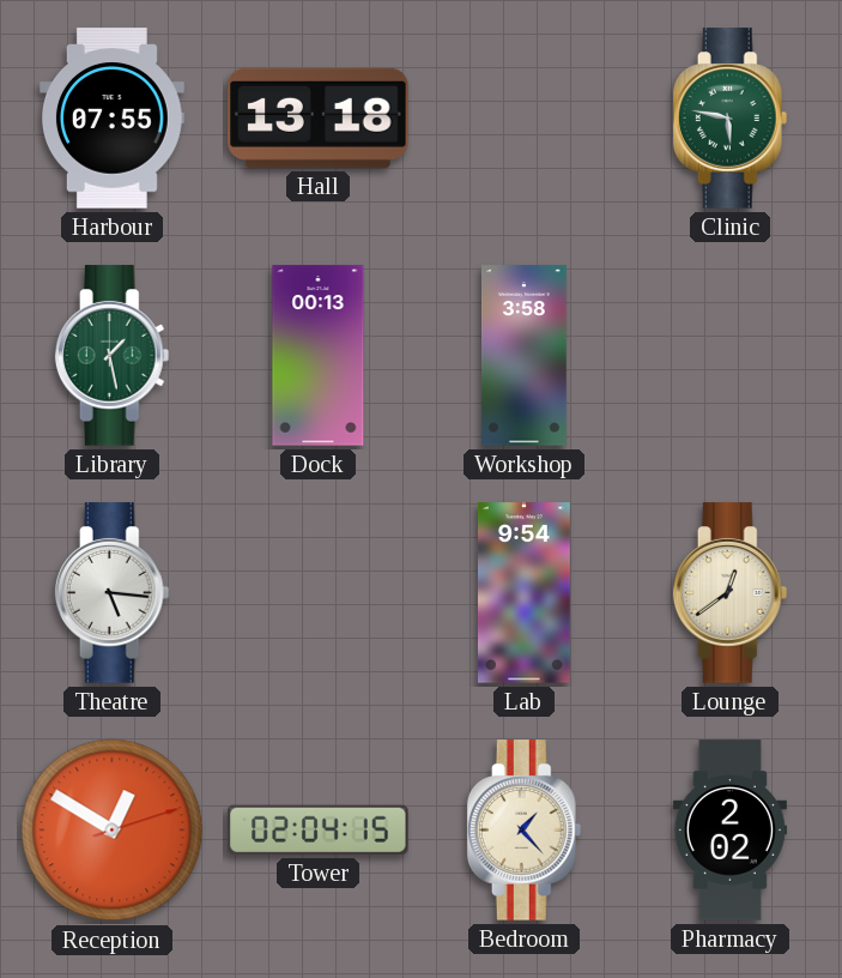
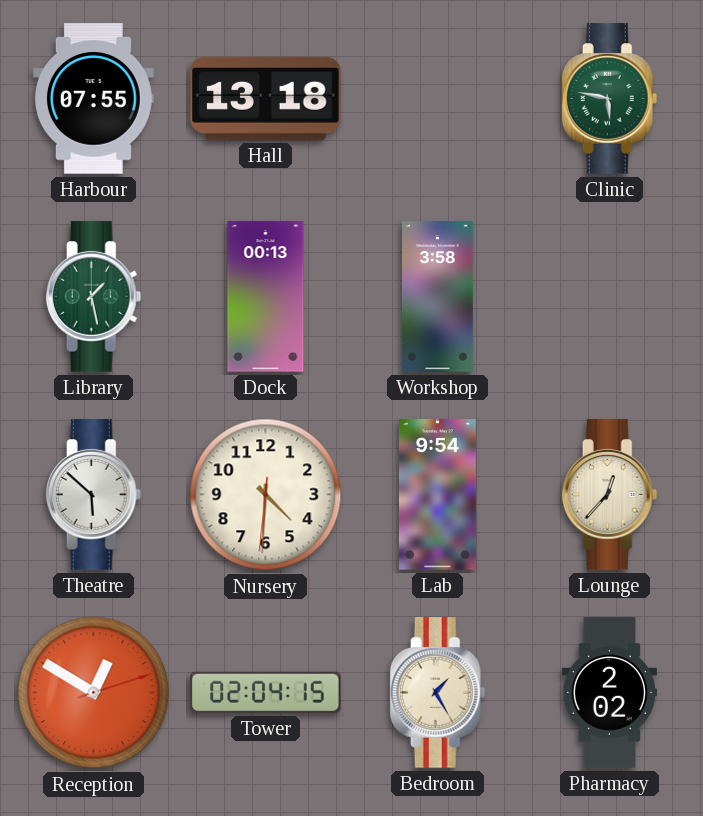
Theatre: 5:16 -> 5:52
Nursery: none -> 4:30
Lounge: 12:39 -> 12:37
Bedroom: 1:23 -> 1:25
